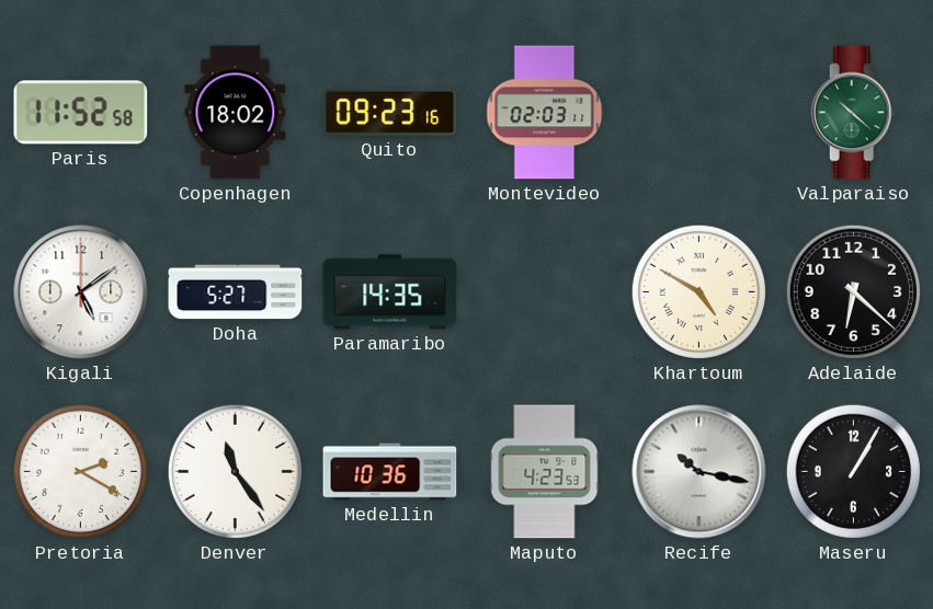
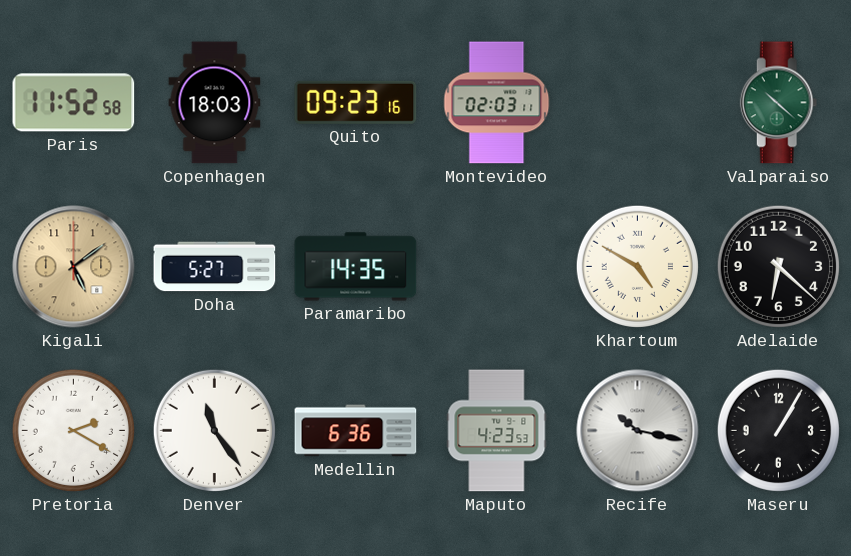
Copenhagen: 18:02 -> 18:03
Kigali dial: white -> champagne
Medellin: 10:36 -> 6:36
